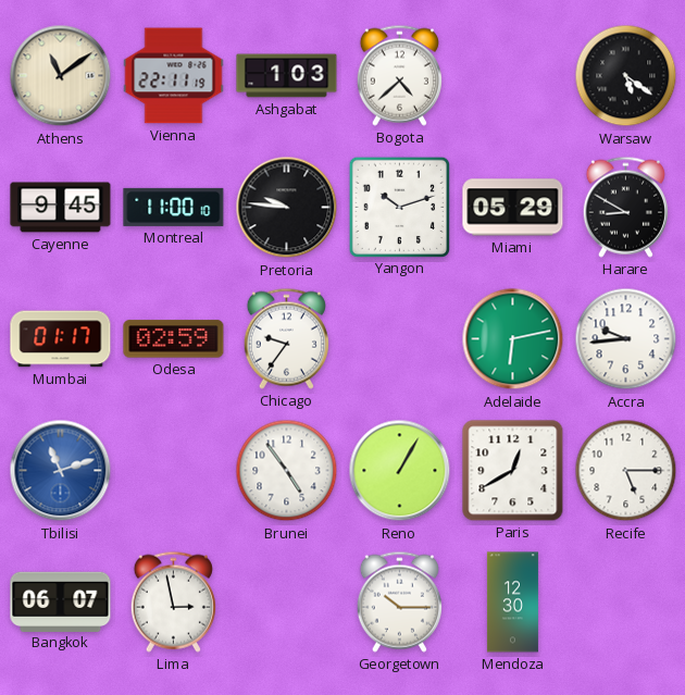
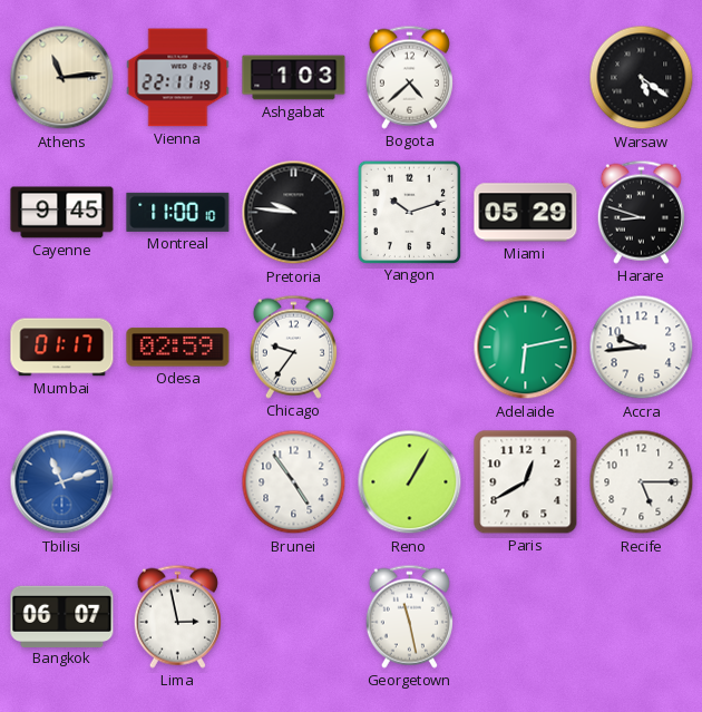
Athens: 11:09 -> 11:14
Harare: 8:50 -> 8:48
Georgetown: 10:15 -> 11:28
Mendoza: 12:30 -> none
